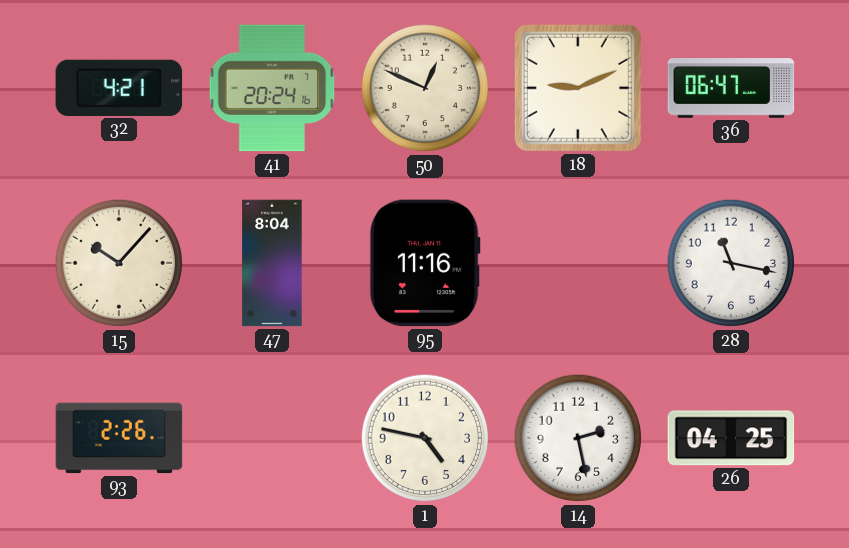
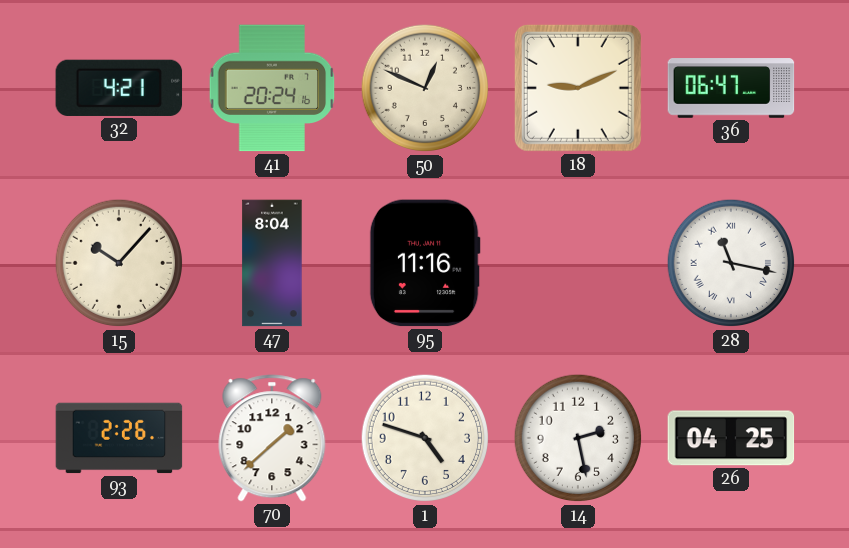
28 numerals: Arabic -> Roman
70: none -> 1:38
1: 4:47 -> 4:48
